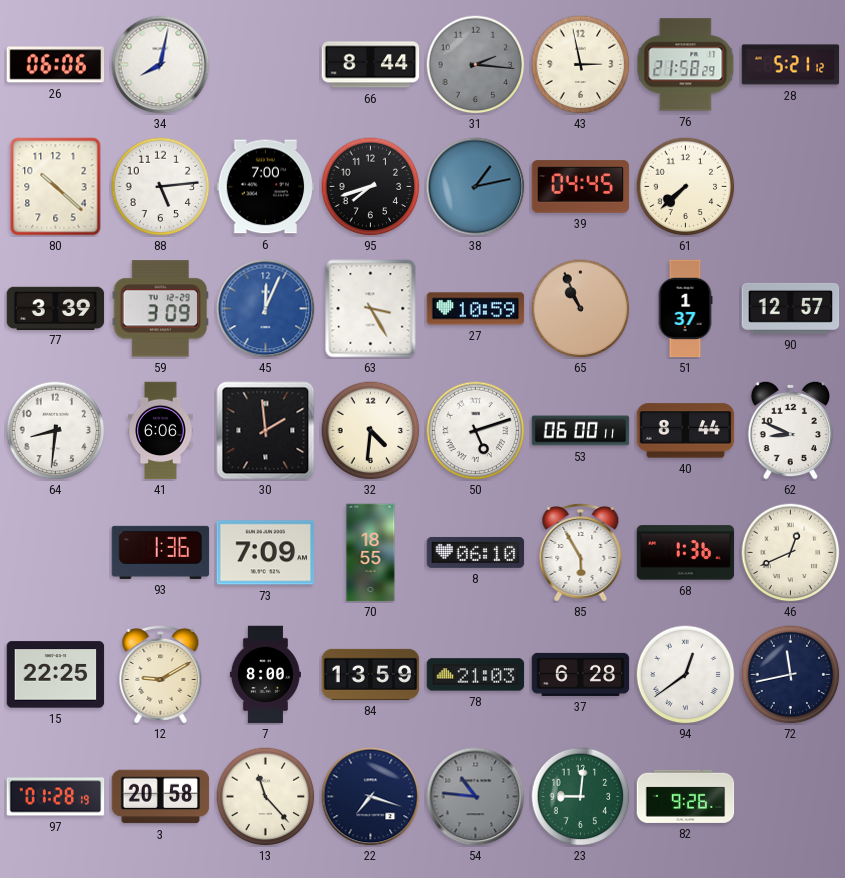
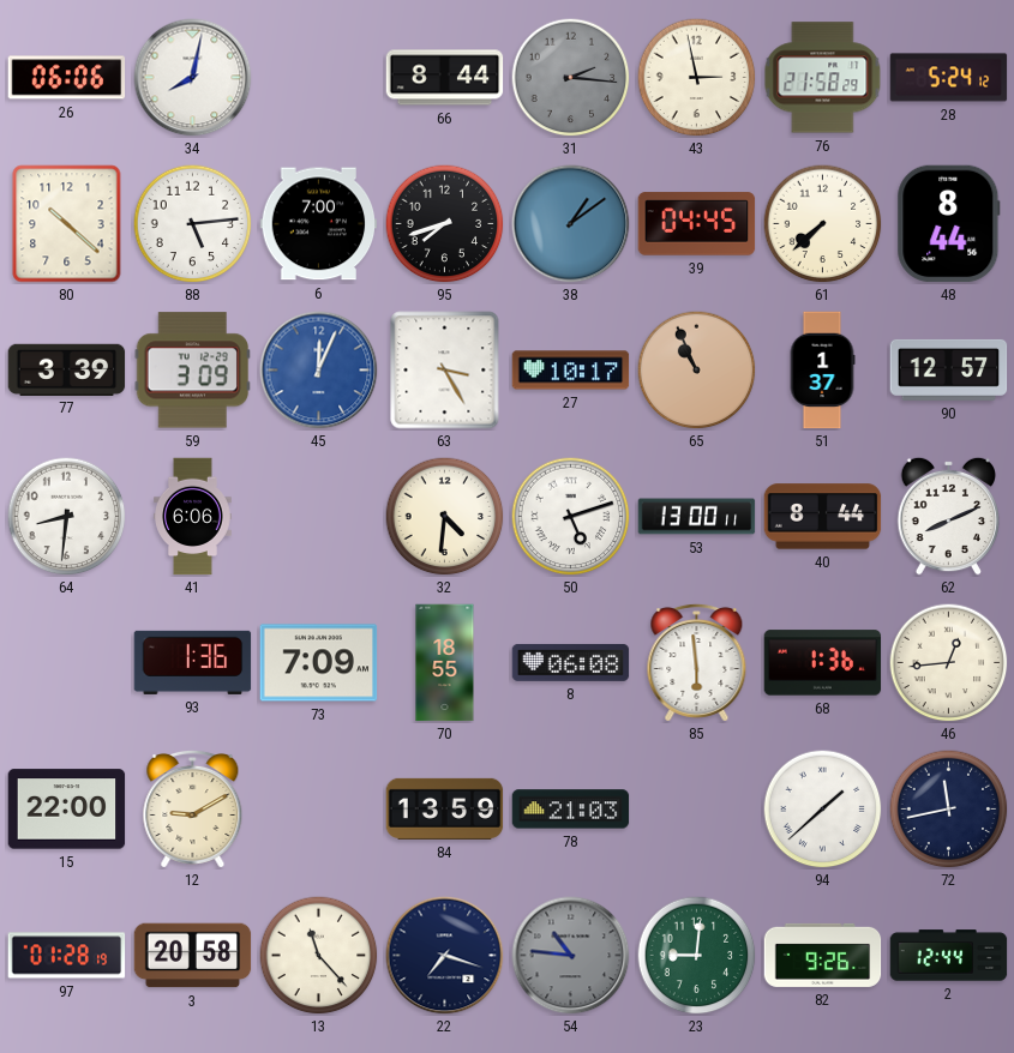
28: 5:21 -> 5:24
38: 1:13 -> 1:09
48: none -> 8:44
27: 10:59 -> 10:17
30: 1:59 -> none
53: 06:00 -> 13:00
62: 8:49 -> 8:11
8: 06:10 -> 06:08
85: 5:55 -> 5:59
46: 12:41 -> 12:44
15: 22:25 -> 22:00
7: 8:00 -> none
37: 6:28 -> none
94: 12:39 -> 1:38
2: none -> 12:44
